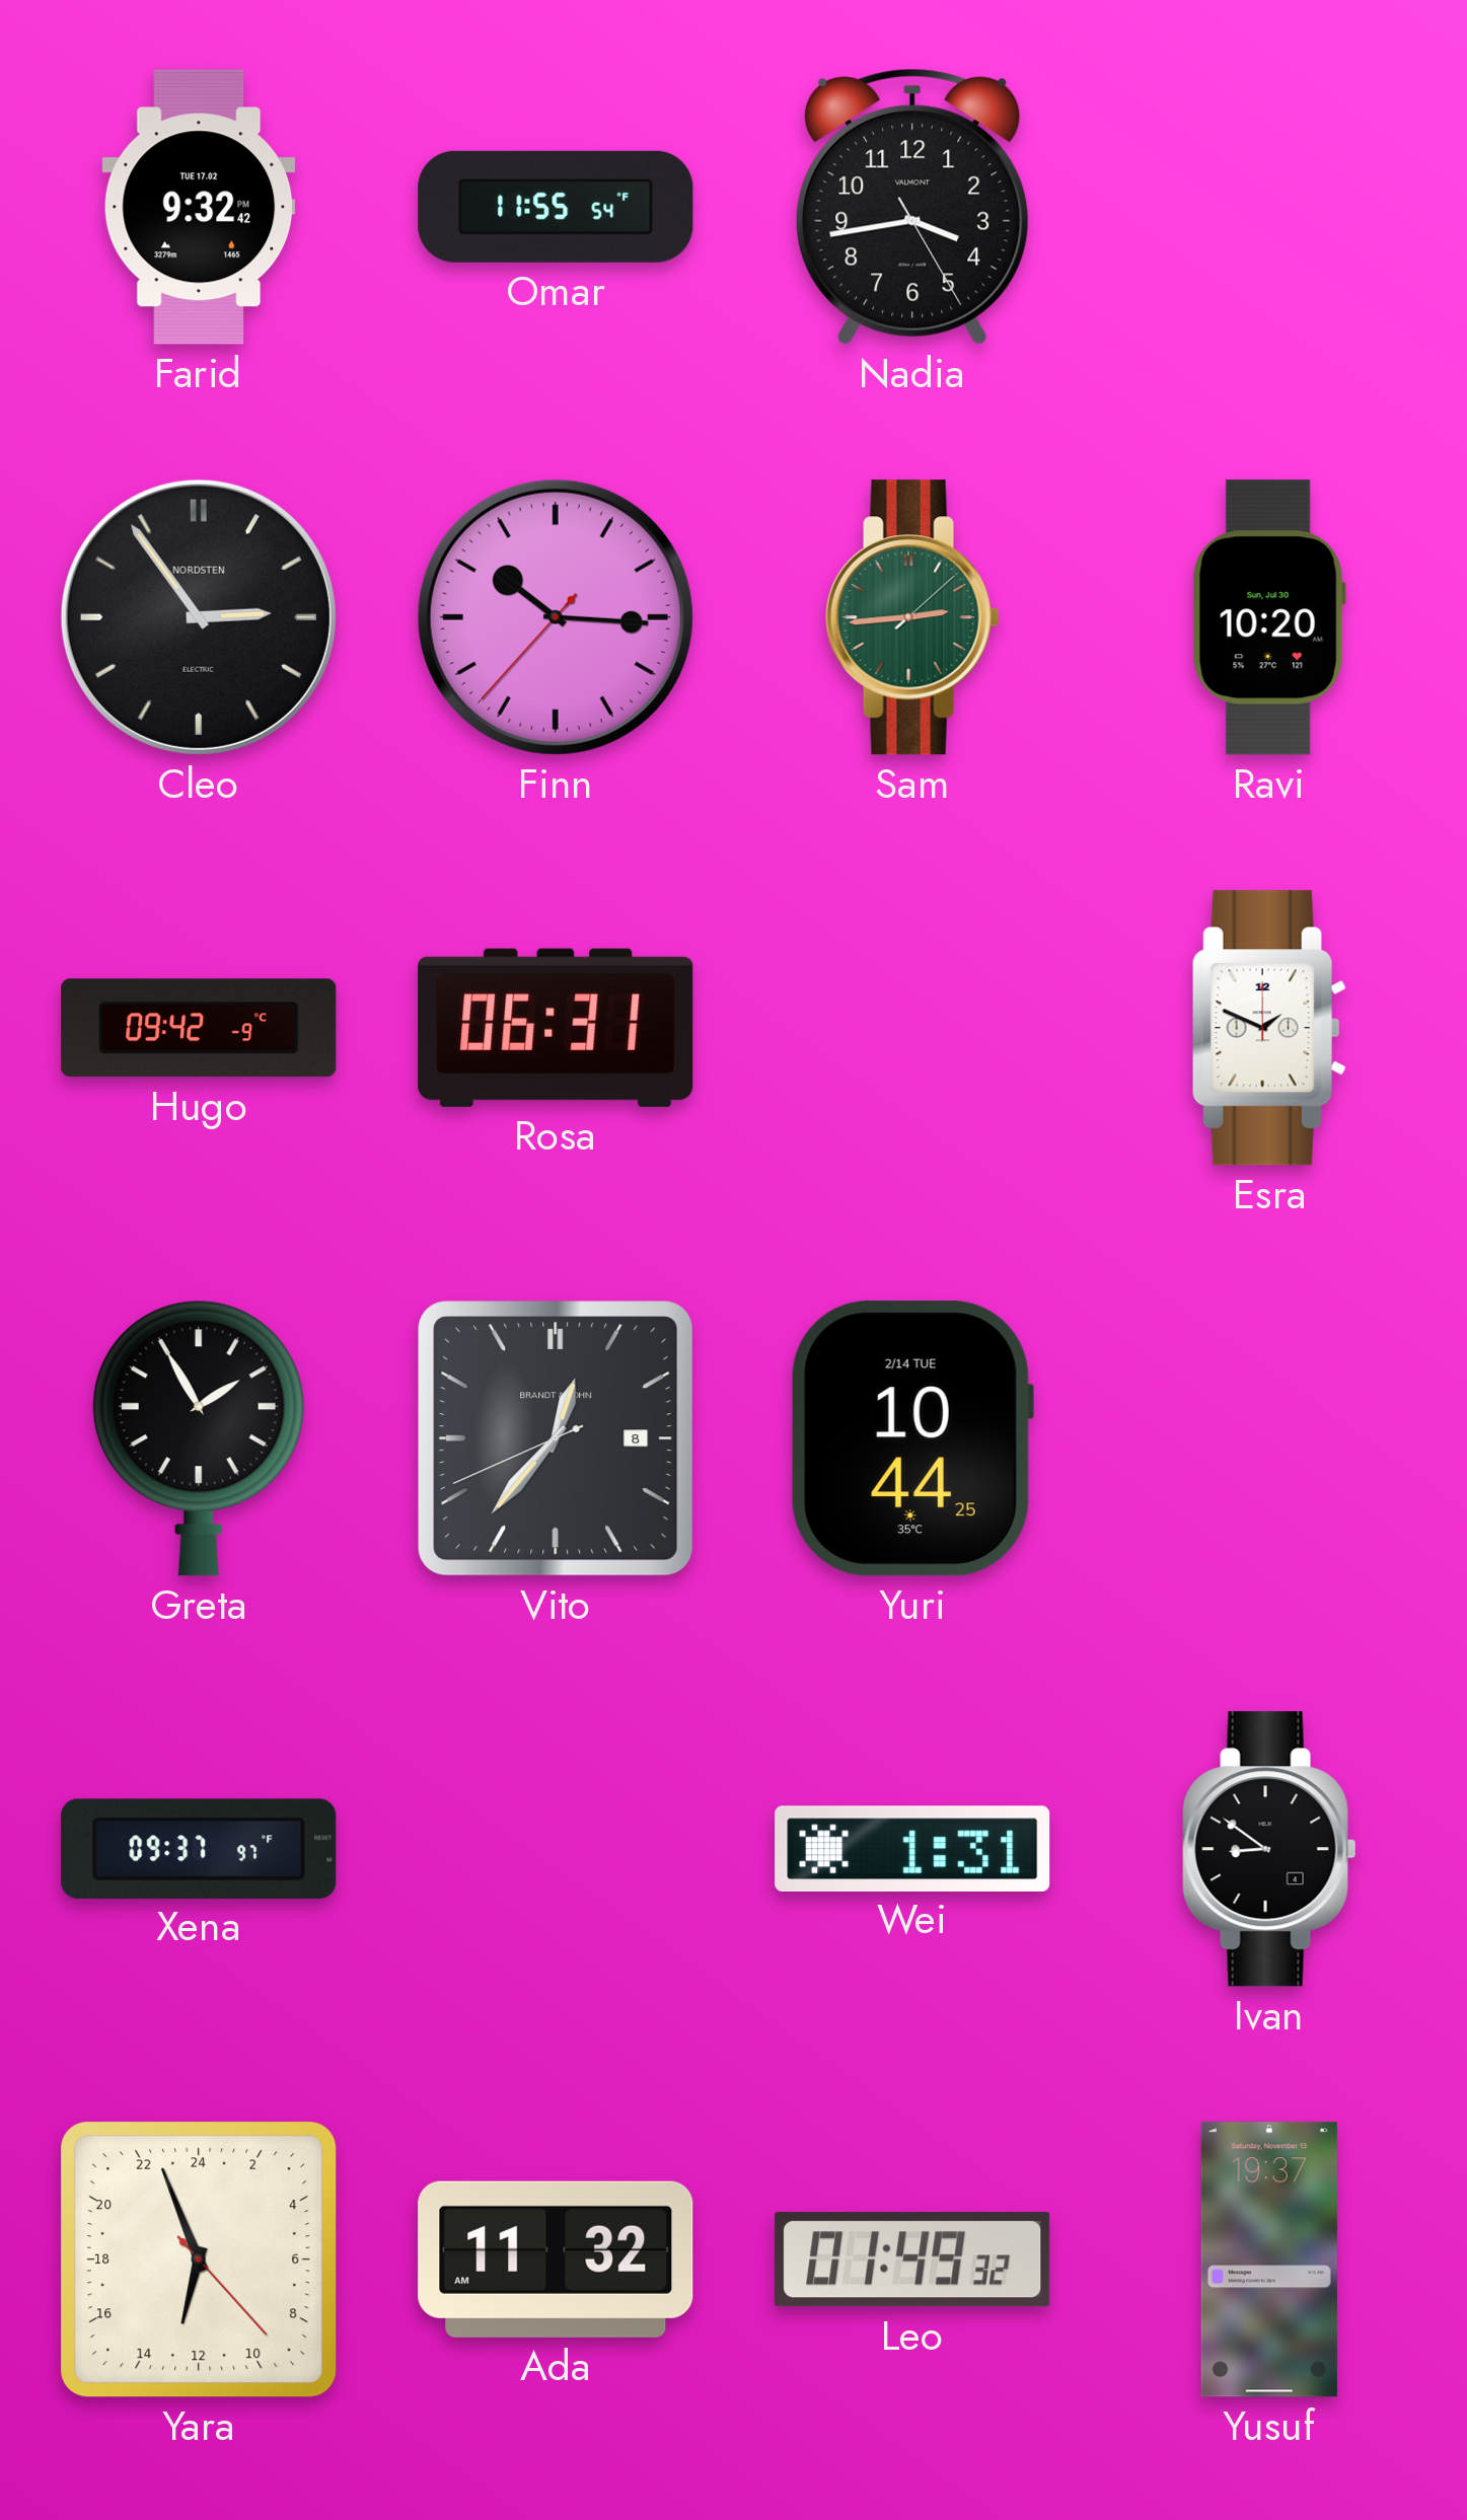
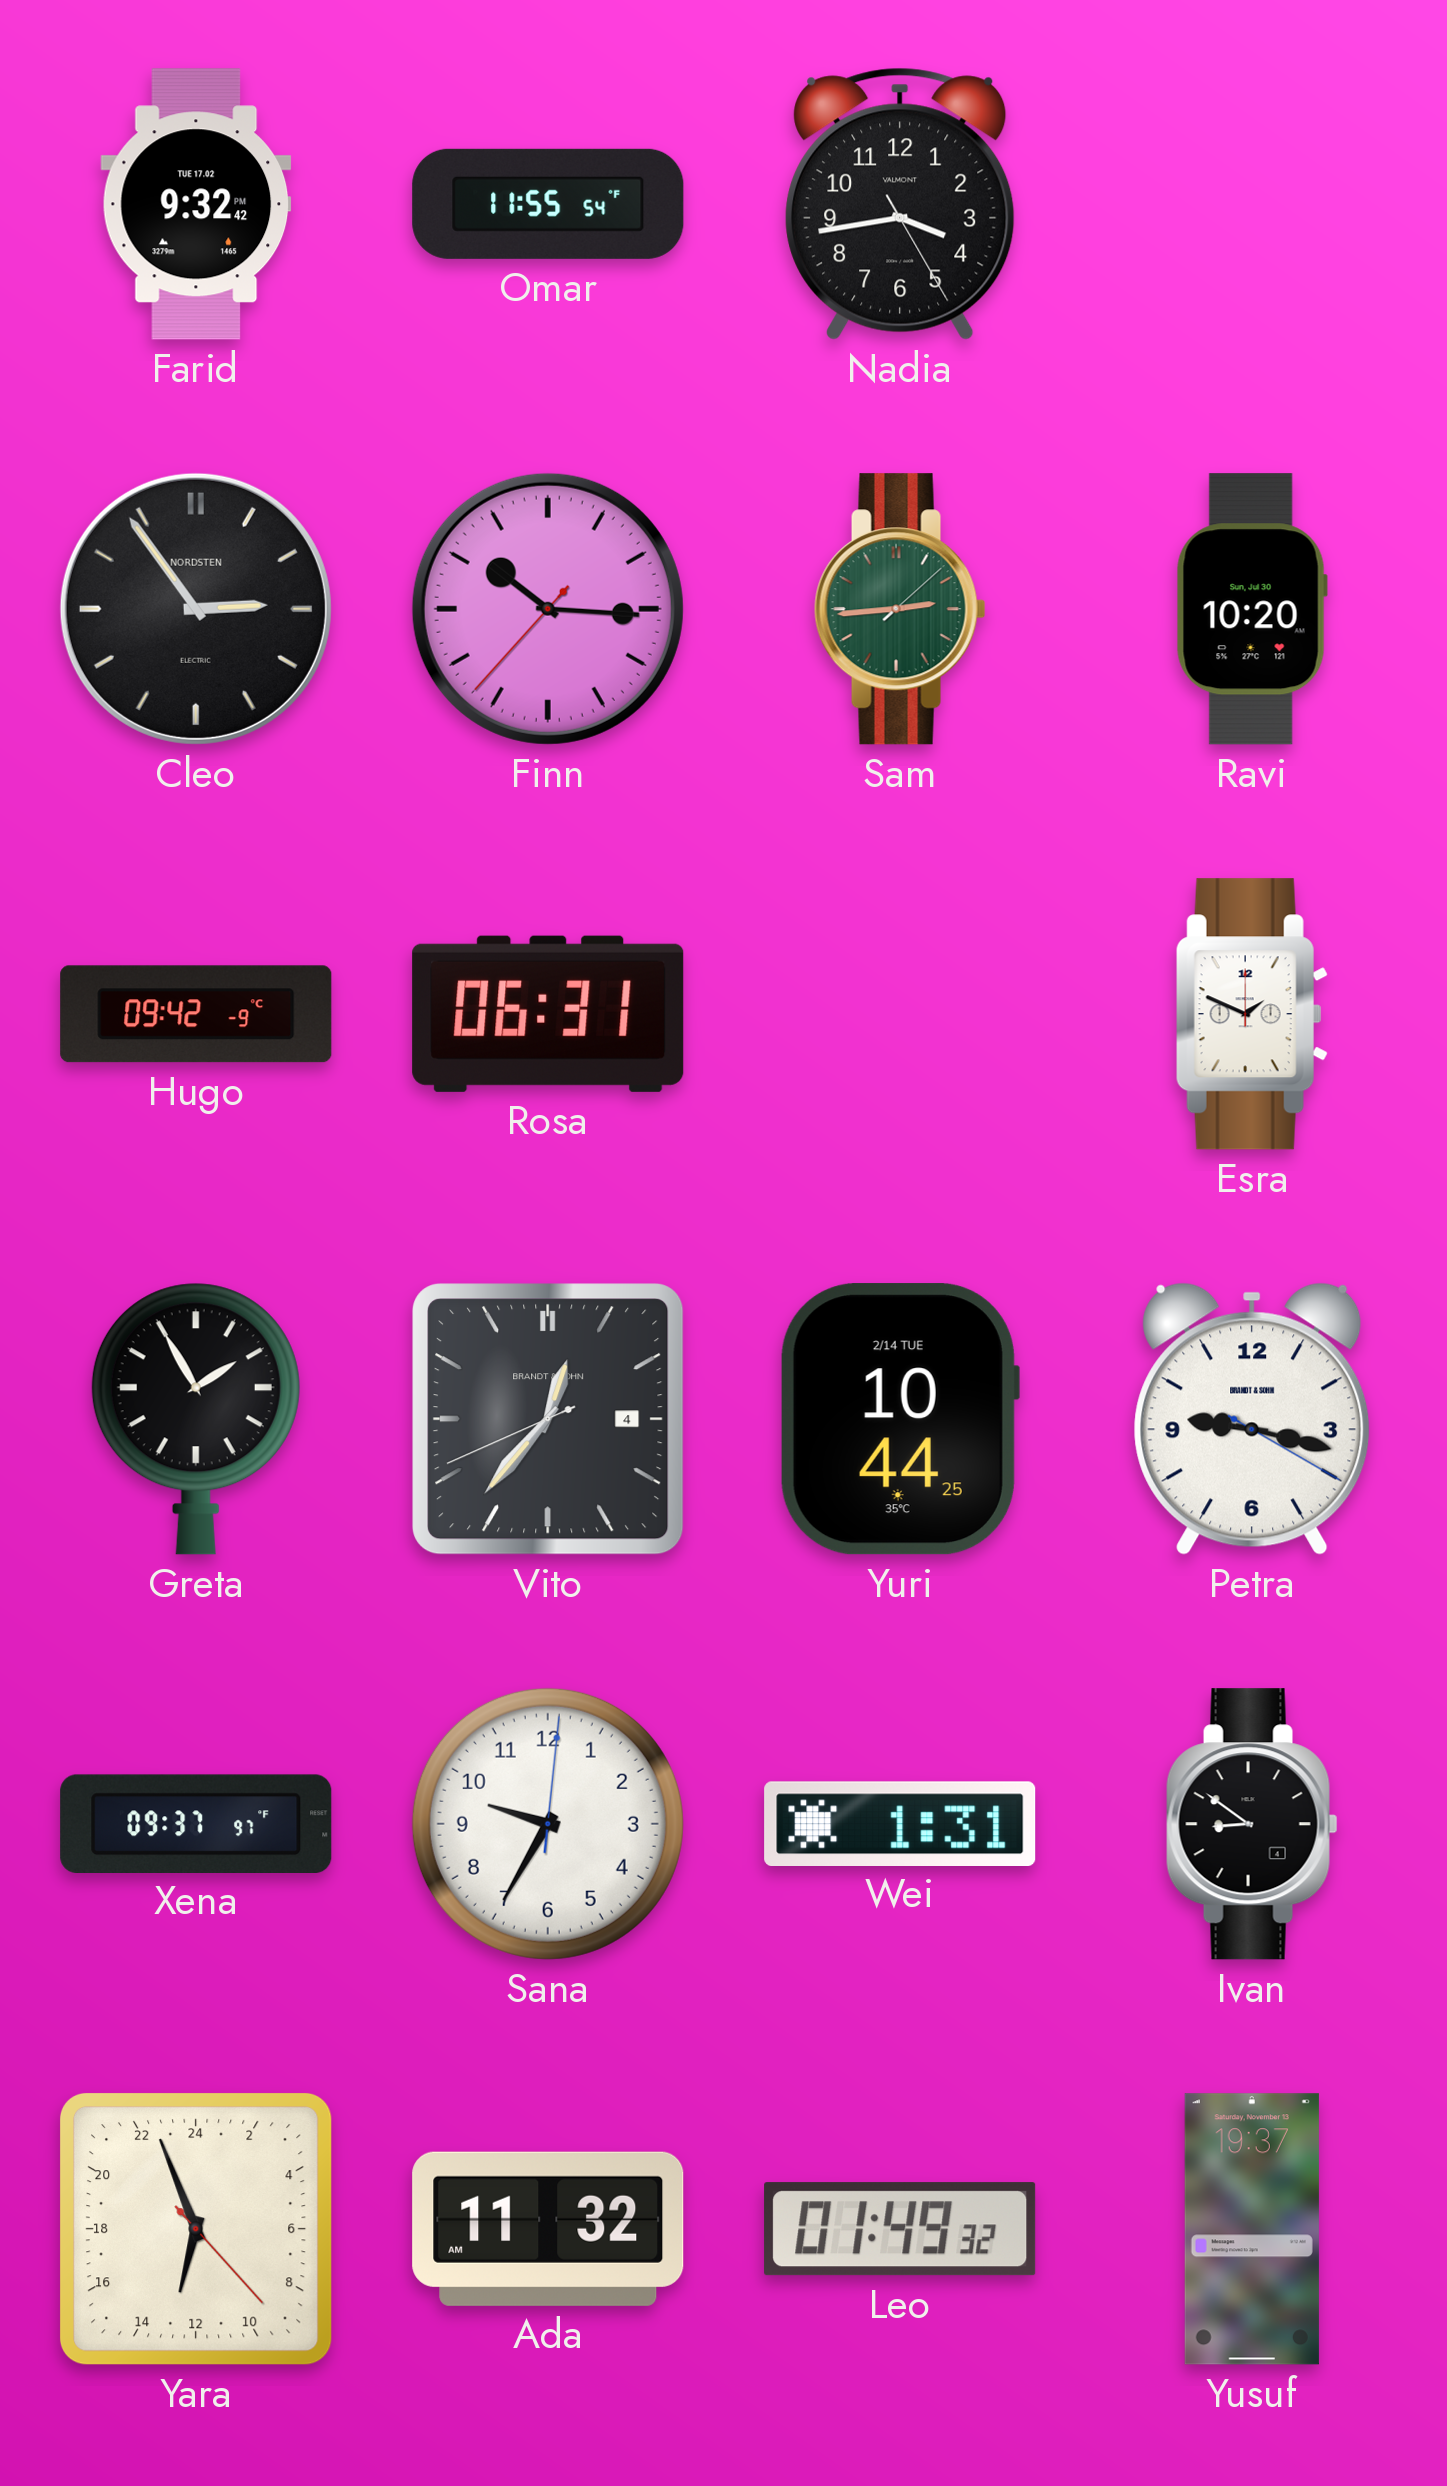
Vito date: 8 -> 4
Petra: none -> 9:17
Sana: none -> 9:35
